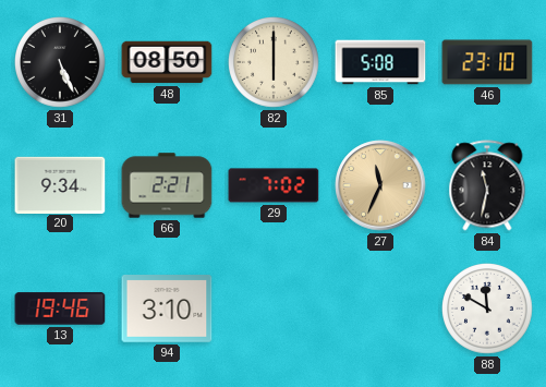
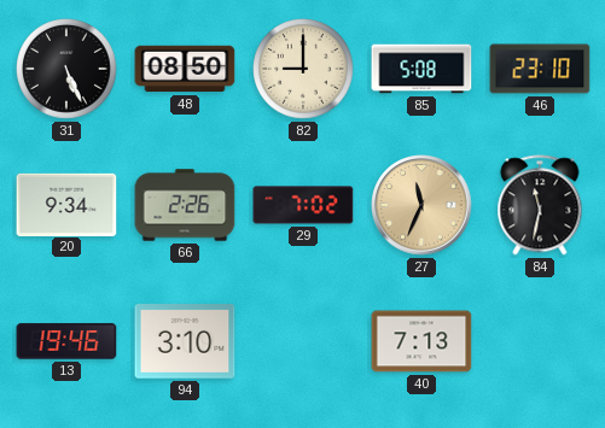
82: 6:00 -> 9:00
66: 2:21 -> 2:26
40: none -> 7:13
88: 11:50 -> none
